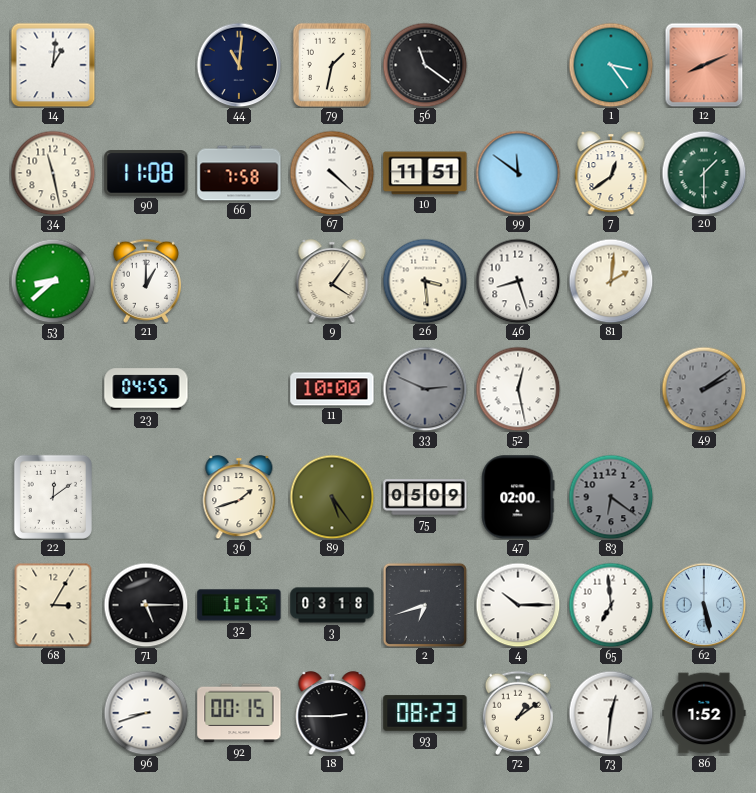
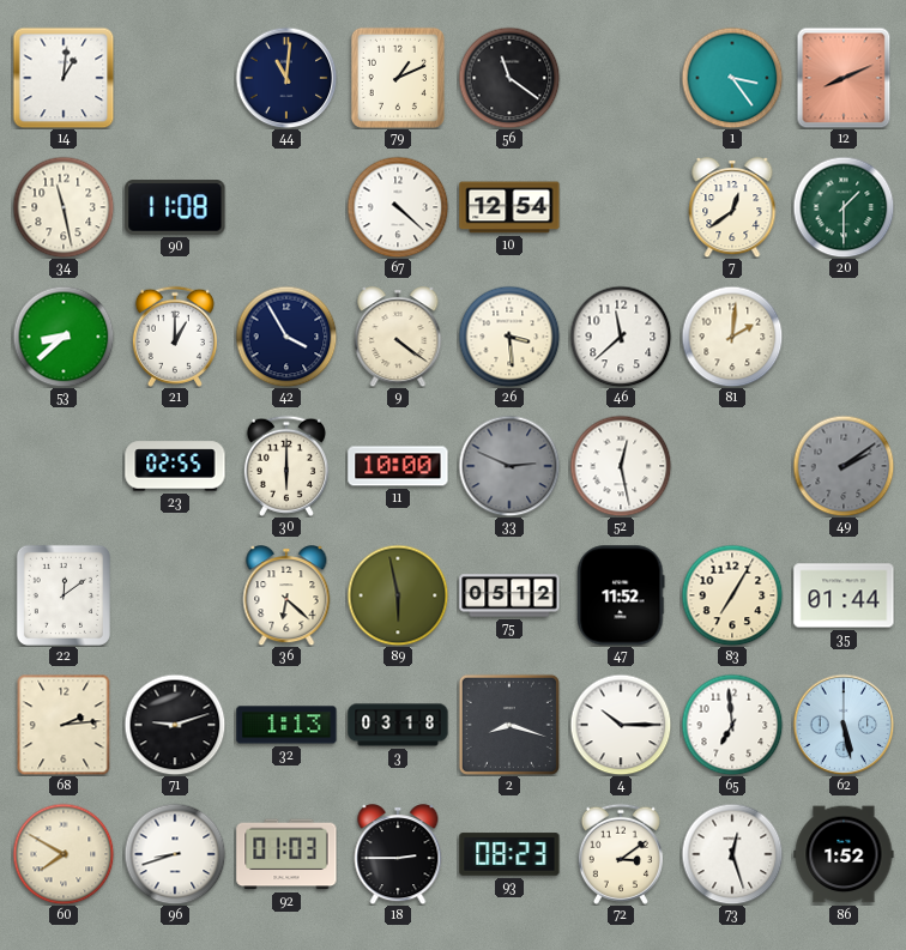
79: 1:32 -> 1:11
66: 7:58 -> none
10: 11:51 -> 12:54
99: 11:51 -> none
42: none -> 3:55
9: 4:06 -> 4:21
46: 8:27 -> 11:38
23: 04:55 -> 02:55
30: none -> 6:00
36: 1:42 -> 6:22
89: 5:24 -> 5:58
75: 05:09 -> 05:12
47: 02:00 -> 11:52
83: 6:21 -> 7:05
83 dial: grey -> cream
35: none -> 01:44
68: 3:05 -> 2:14
71: 5:15 -> 9:12
2: 6:42 -> 8:18
60: none -> 7:50
92: 00:15 -> 01:03
72: 1:09 -> 3:09
73: 12:31 -> 12:27
